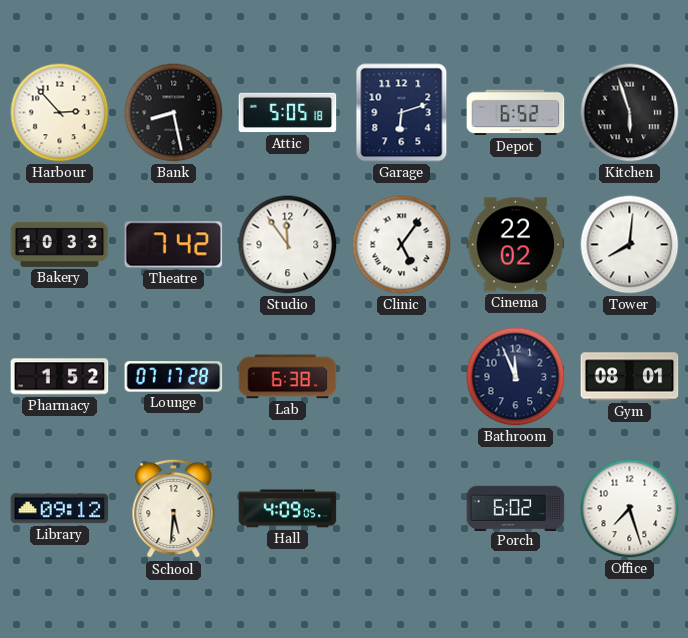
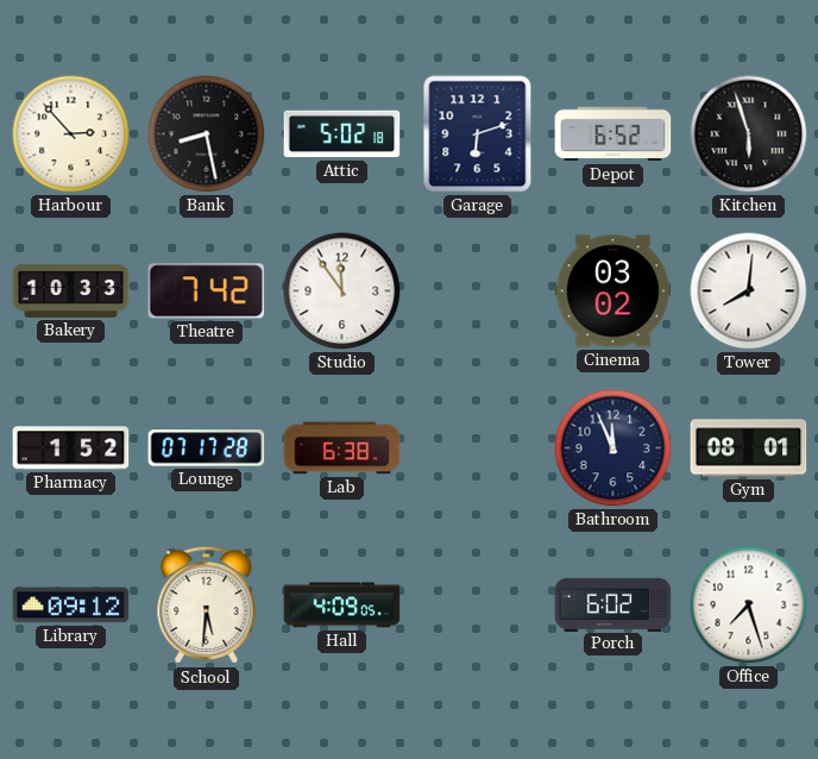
Attic: 5:05 -> 5:02
Clinic: 5:06 -> none
Cinema: 22:02 -> 03:02
